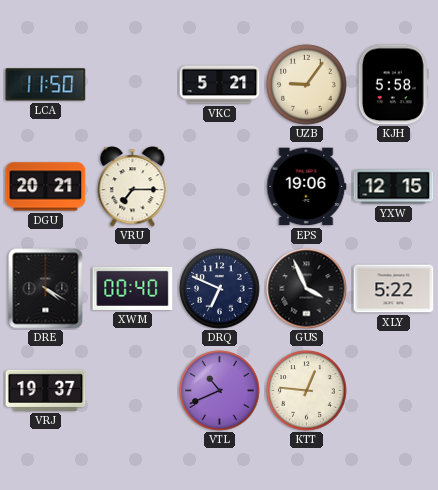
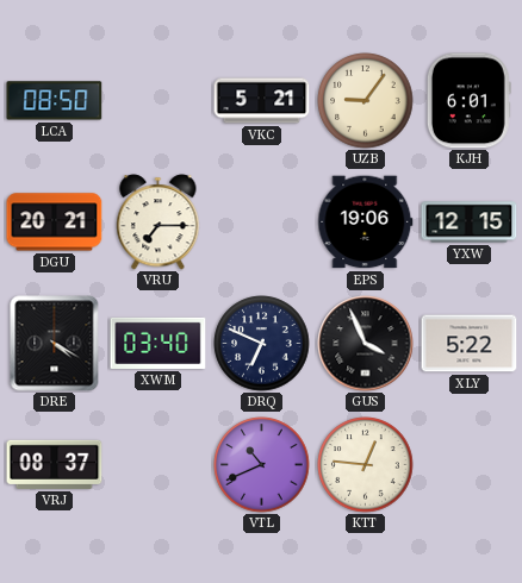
LCA: 11:50 -> 08:50
KJH: 5:58 -> 6:01
XWM: 00:40 -> 03:40
VRJ: 19:37 -> 08:37
